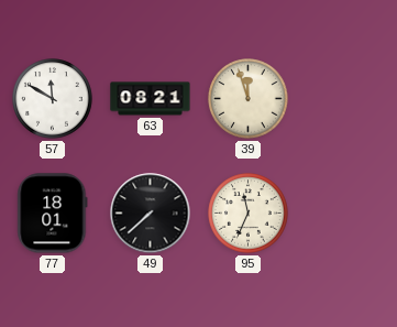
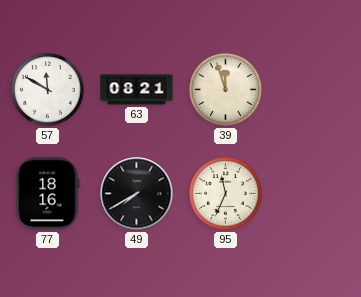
77: 18:01 -> 18:16
49: 7:38 -> 7:40
